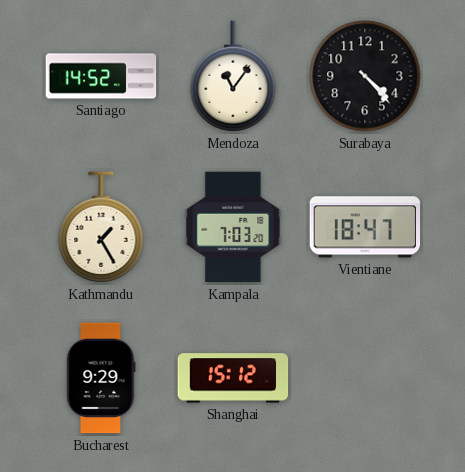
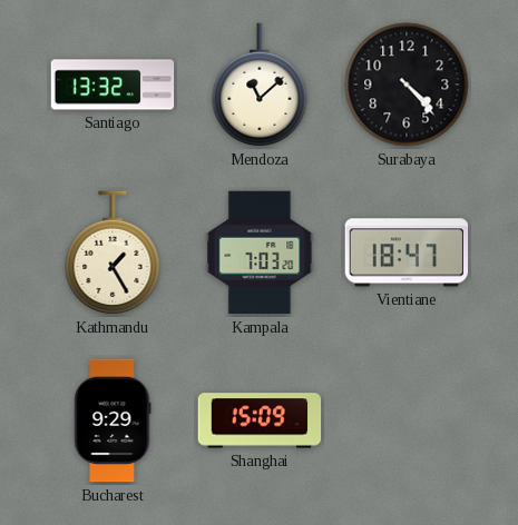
Santiago: 14:52 -> 13:32
Mendoza: 11:06 -> 11:08
Shanghai: 15:12 -> 15:09
